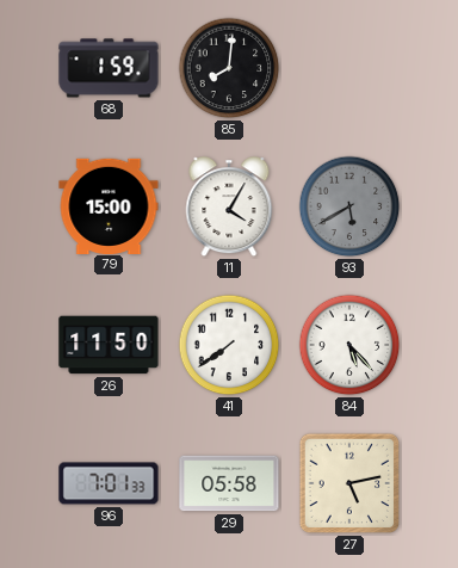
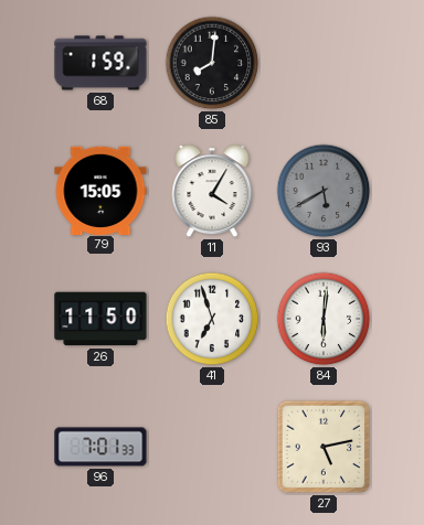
79: 15:00 -> 15:05
41: 7:39 -> 6:57
84: 5:23 -> 6:01
29: 05:58 -> none
